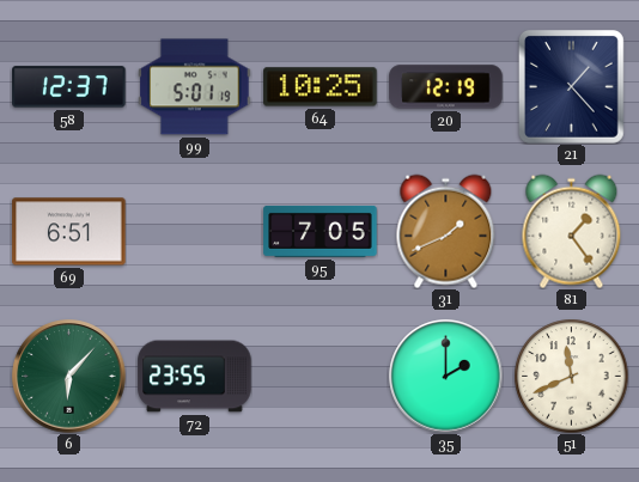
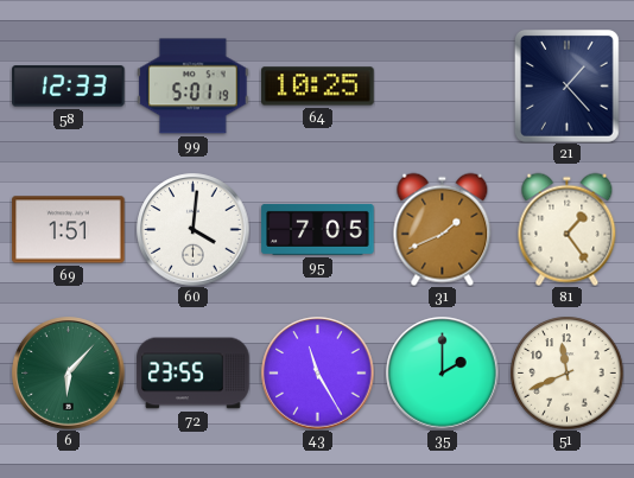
58: 12:37 -> 12:33
20: 12:19 -> none
69: 6:51 -> 1:51
60: none -> 4:01
43: none -> 11:25
